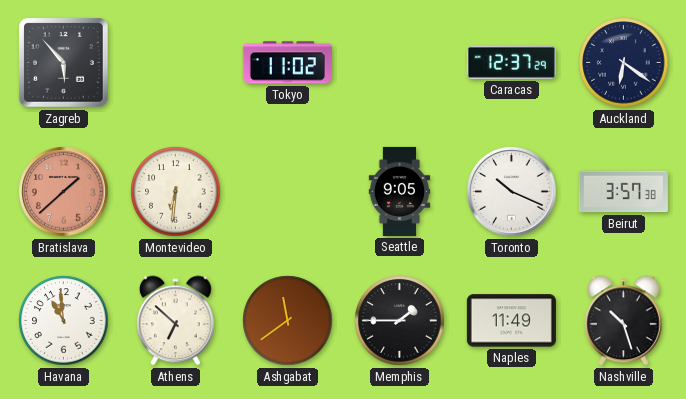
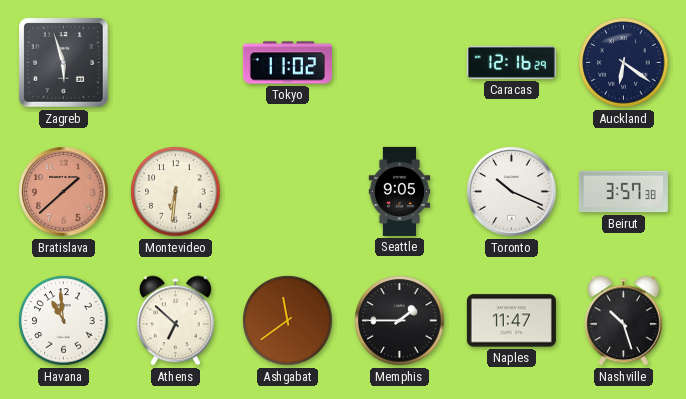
Zagreb: 5:53 -> 5:57
Caracas: 12:37 -> 12:16
Naples: 11:49 -> 11:47
